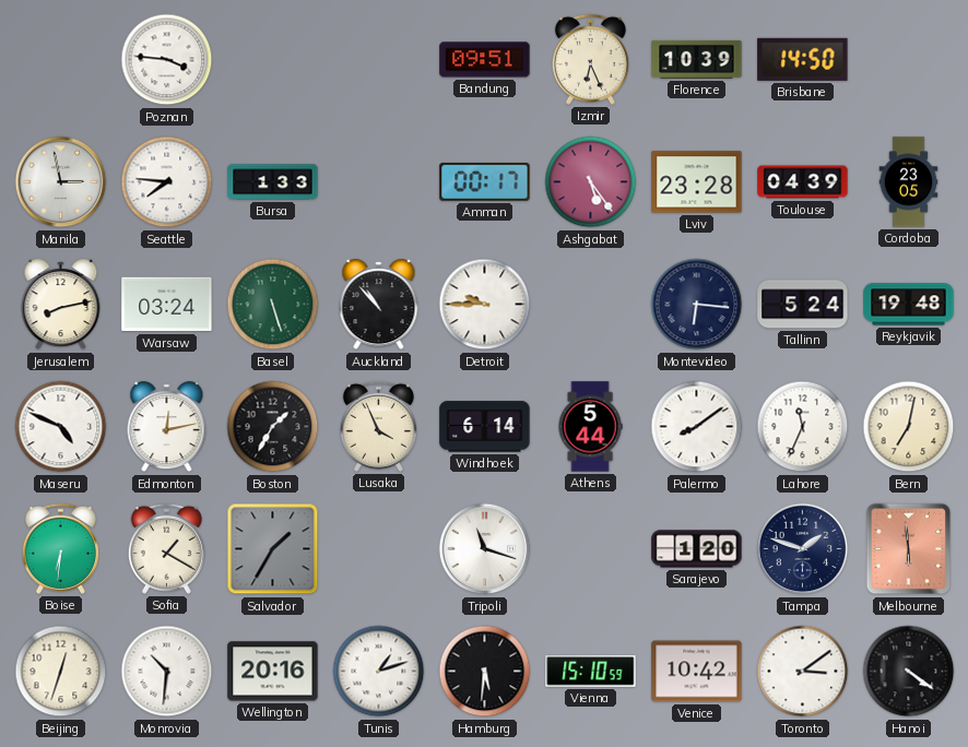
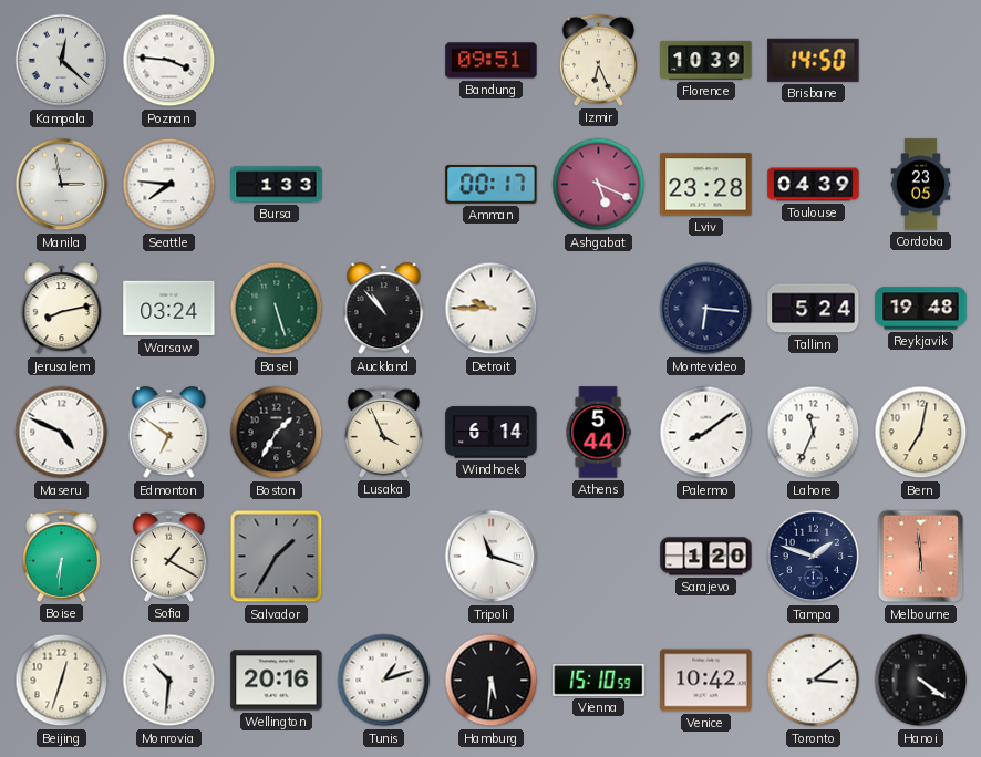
Kampala: none -> 12:22
Ashgabat: 5:24 -> 5:19
Edmonton: 12:13 -> 6:51
